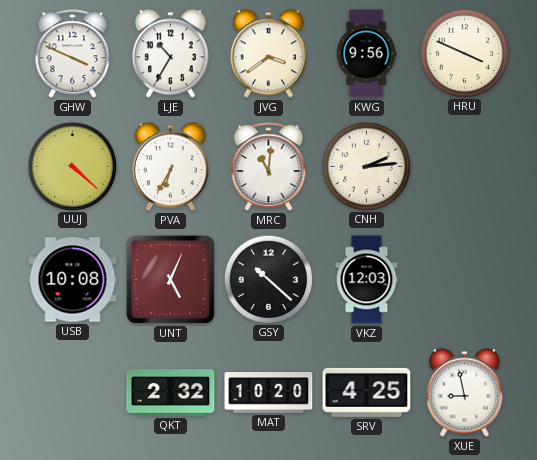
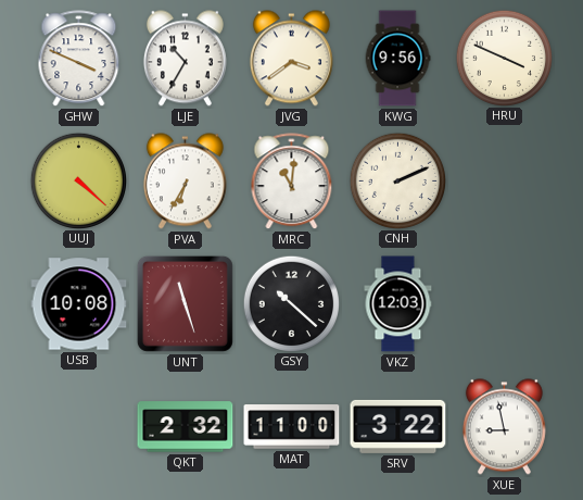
CNH: 2:14 -> 2:11
UNT: 5:04 -> 11:27
MAT: 10:20 -> 11:00
SRV: 4:25 -> 3:22
